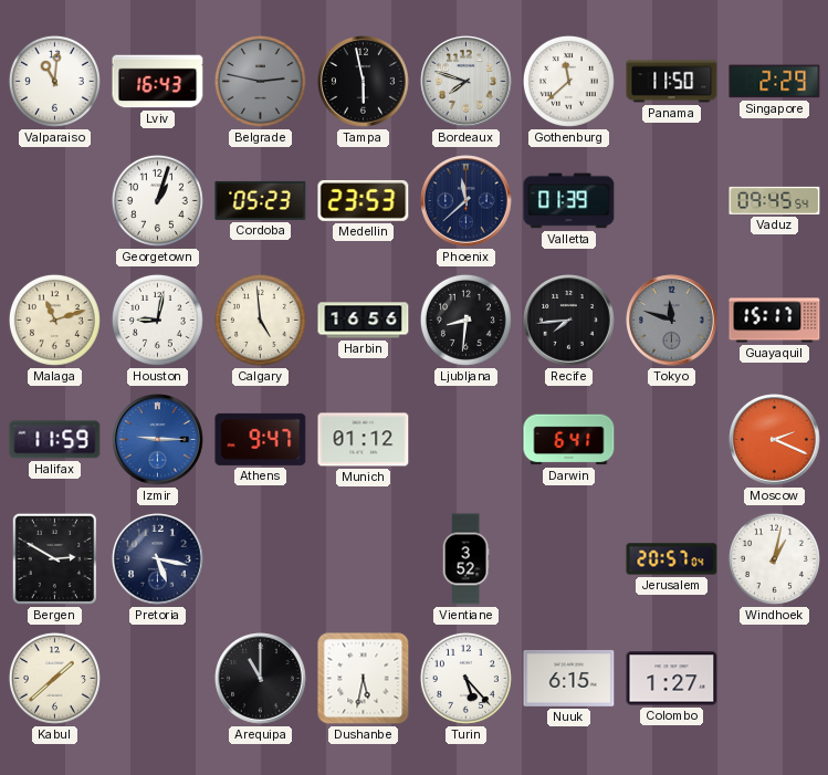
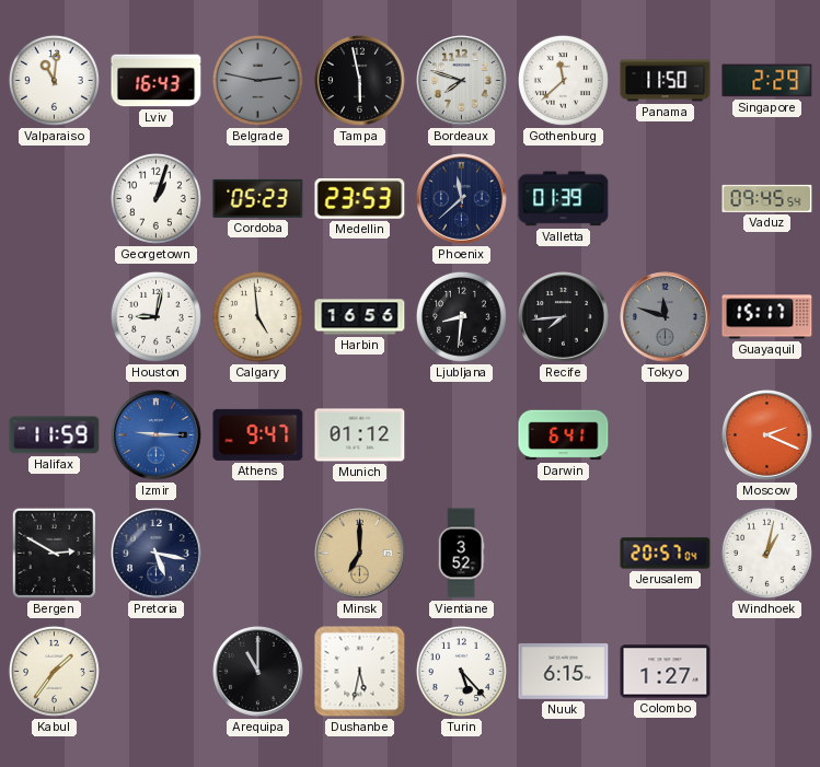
Malaga: 11:12 -> none
Minsk: none -> 7:00
Kabul: 1:38 -> 1:36
